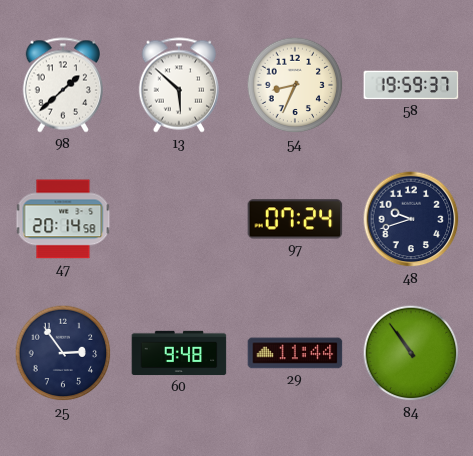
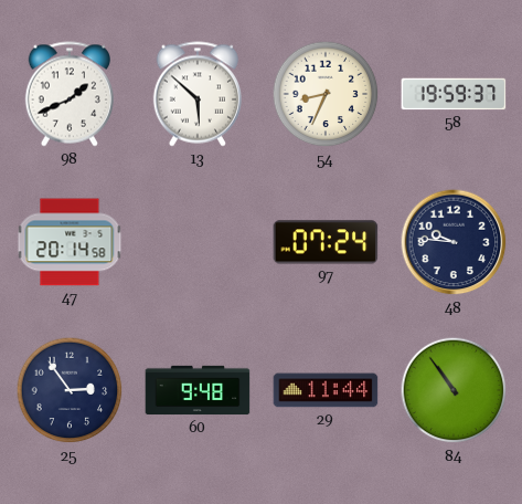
98: 1:38 -> 1:41
48: 9:42 -> 9:46
